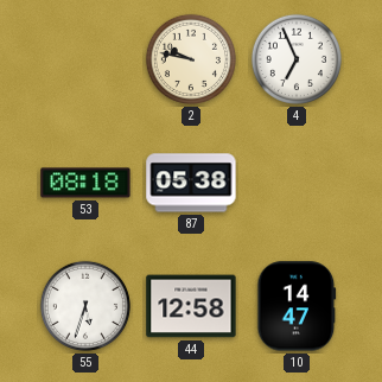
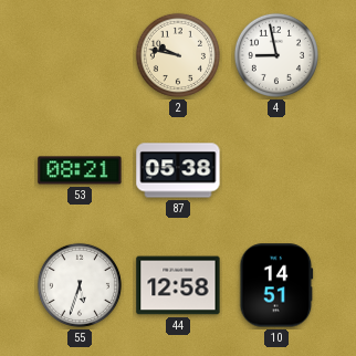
4: 6:56 -> 8:58
53: 08:18 -> 08:21
10: 14:47 -> 14:51
